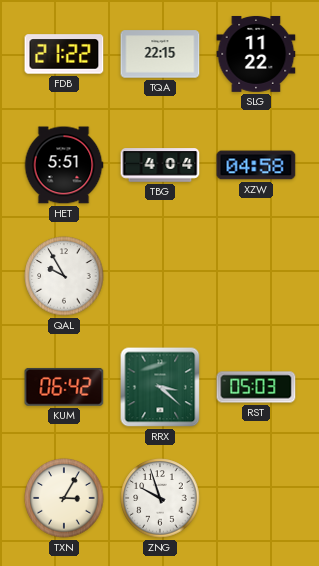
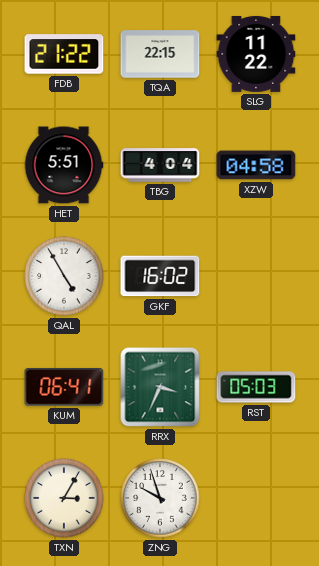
QAL: 9:55 -> 4:55
GKF: none -> 16:02
KUM: 06:42 -> 06:41
RRX: 3:22 -> 3:34
